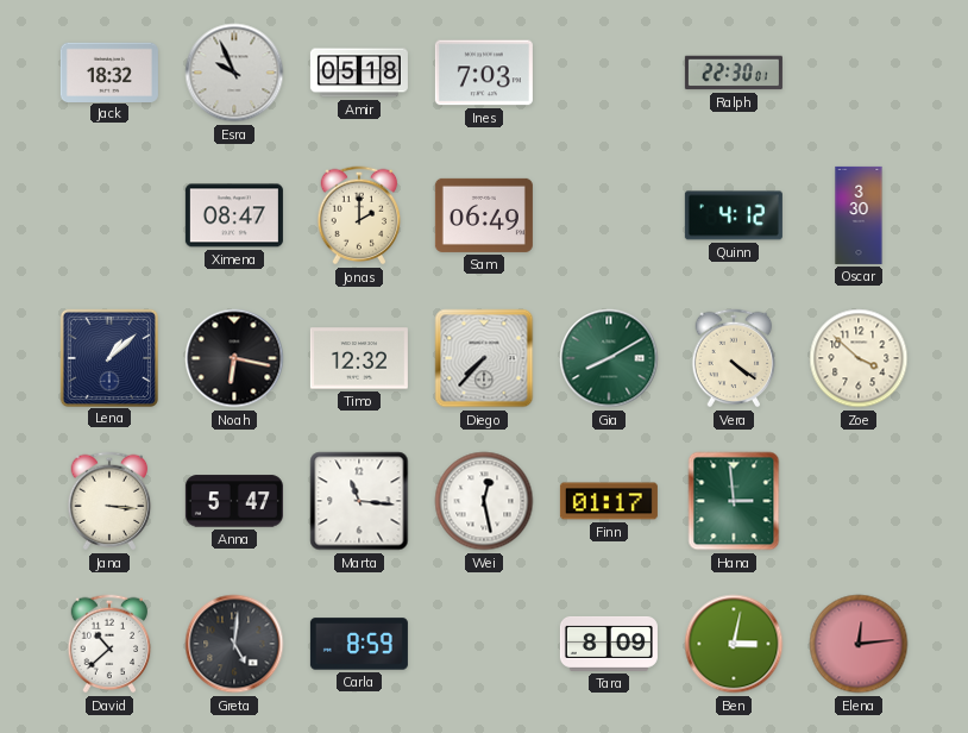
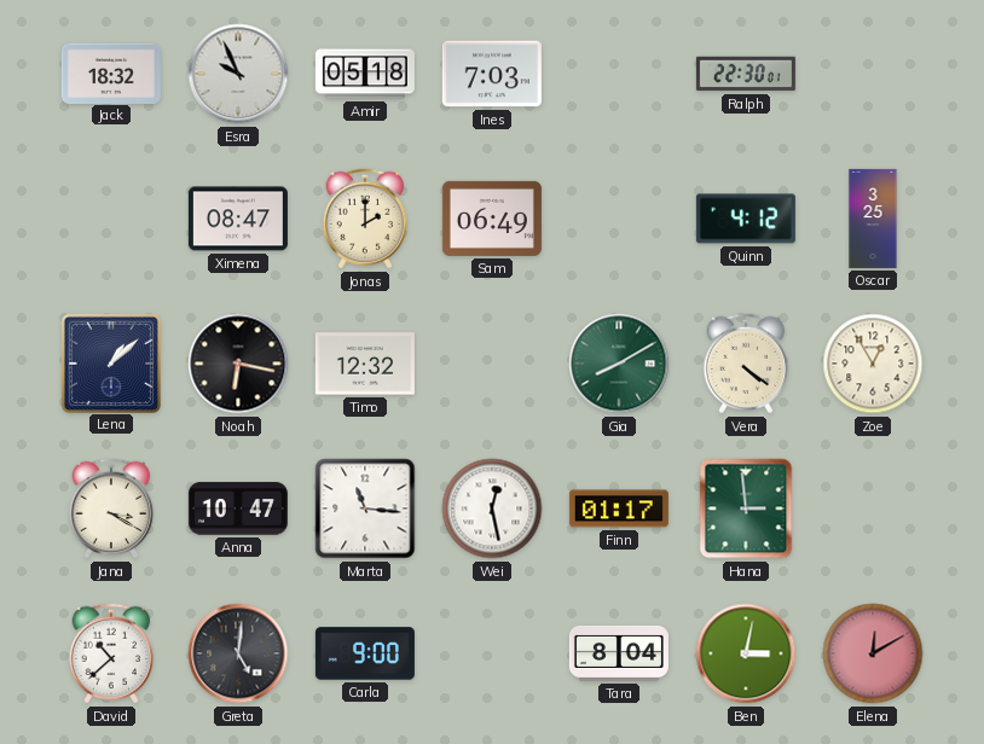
Oscar: 3:30 -> 3:25
Diego: 7:37 -> none
Zoe: 3:52 -> 12:55
Jana: 3:16 -> 3:20
Anna: 5:47 -> 10:47
Carla: 8:59 -> 9:00
Tara: 8:09 -> 8:04
Elena: 12:14 -> 12:10
